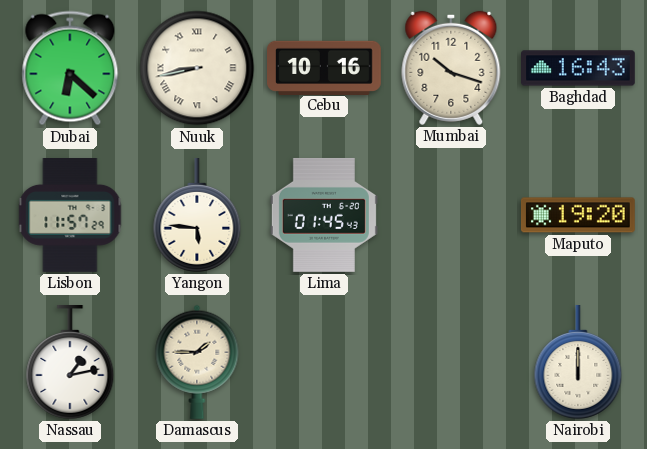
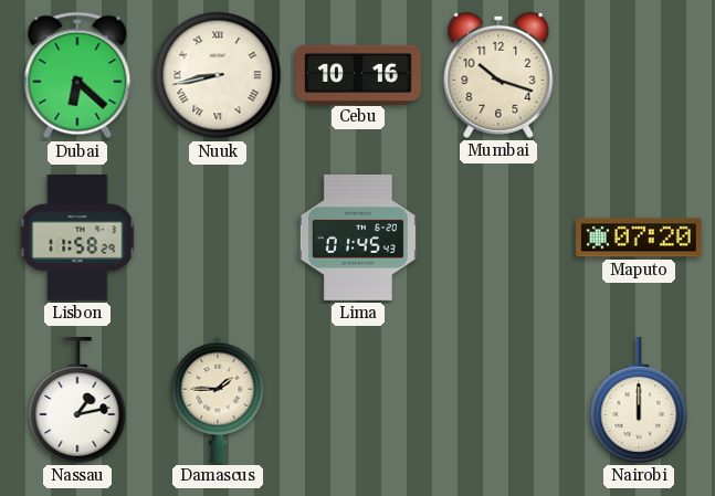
Baghdad: 16:43 -> none
Lisbon: 11:57 -> 11:58
Yangon: 5:46 -> none
Maputo: 19:20 -> 07:20
